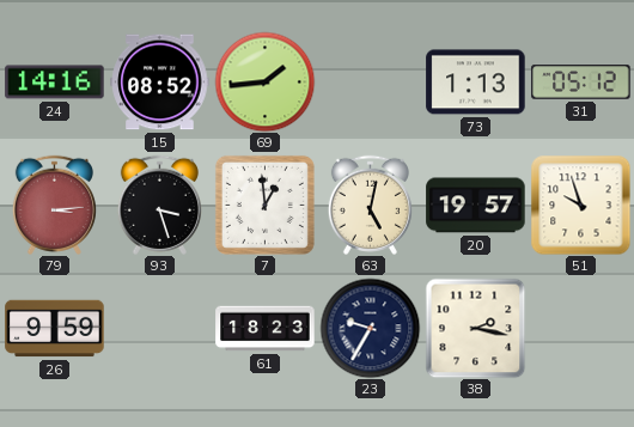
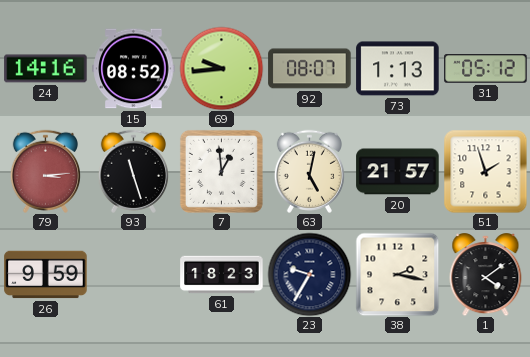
69: 1:44 -> 9:44
92: none -> 08:07
93: 3:27 -> 11:27
20: 19:57 -> 21:57
51: 9:57 -> 1:57
1: none -> 4:09
